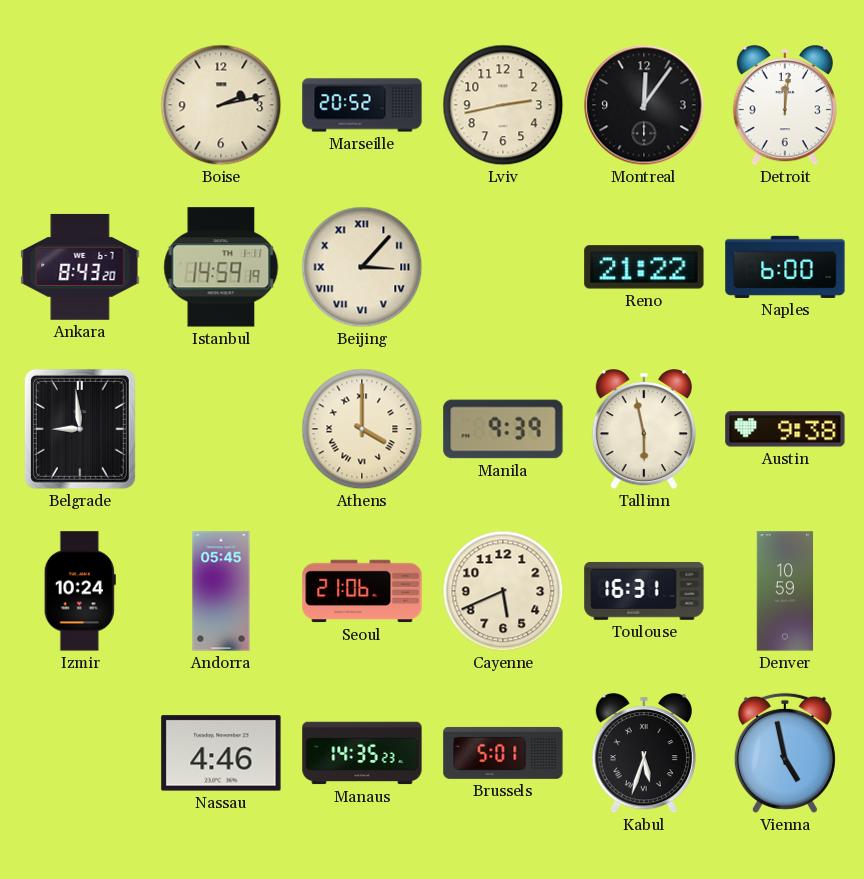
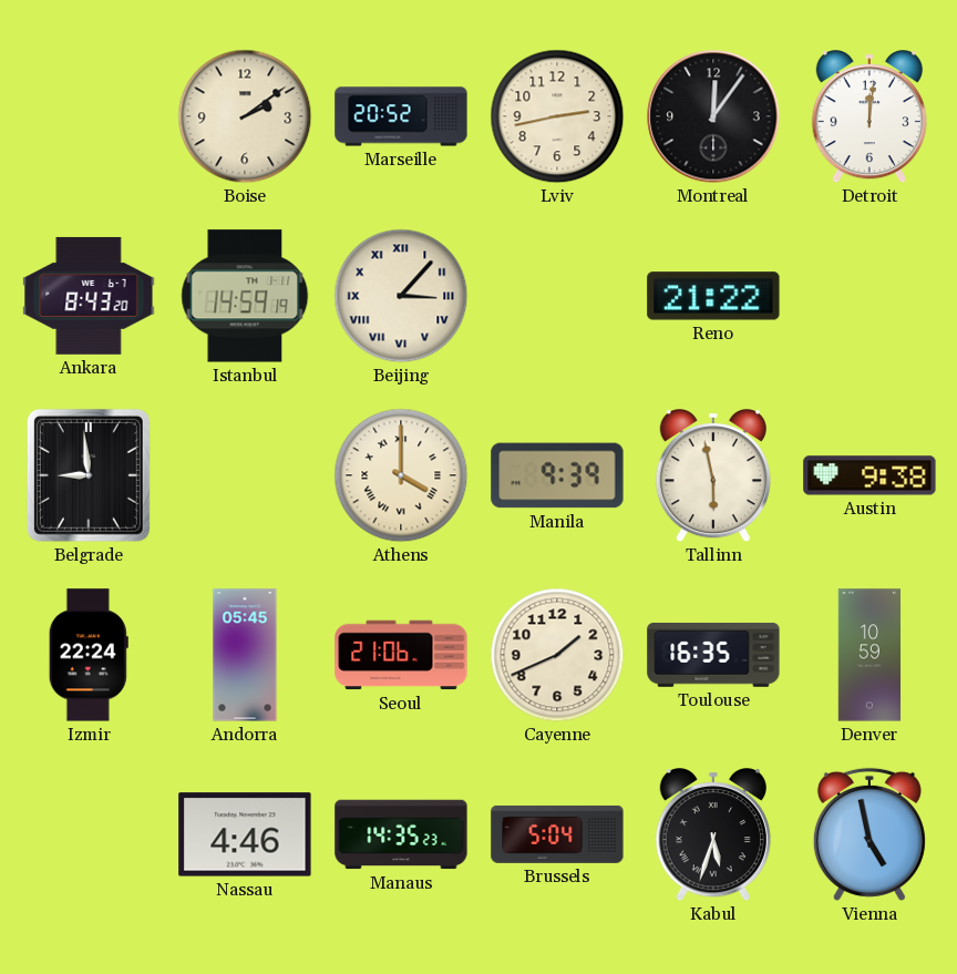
Boise: 2:13 -> 2:09
Naples: 6:00 -> none
Izmir: 10:24 -> 22:24
Cayenne: 5:41 -> 1:41
Toulouse: 16:31 -> 16:35
Brussels: 5:01 -> 5:04
